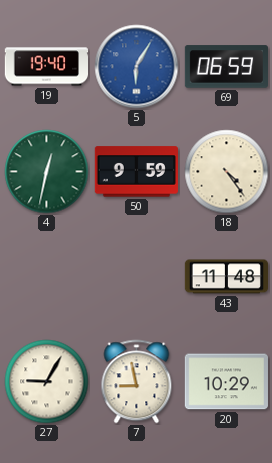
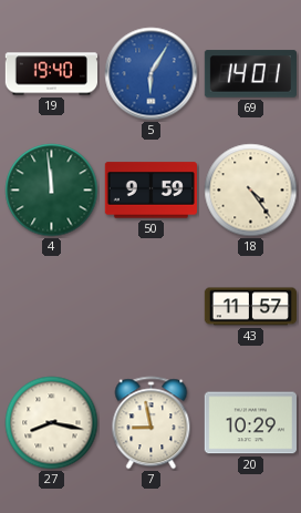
69: 06:59 -> 14:01
4: 12:32 -> 11:59
43: 11:48 -> 11:57
27: 9:05 -> 8:17
